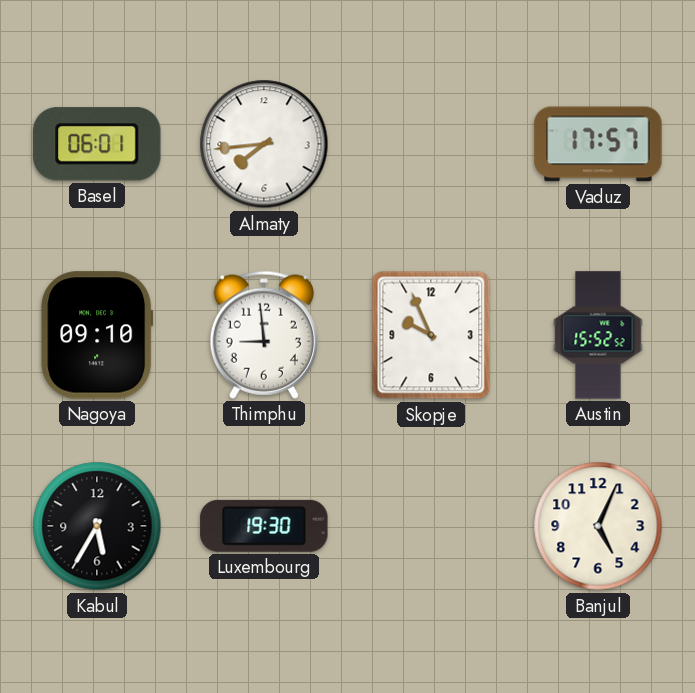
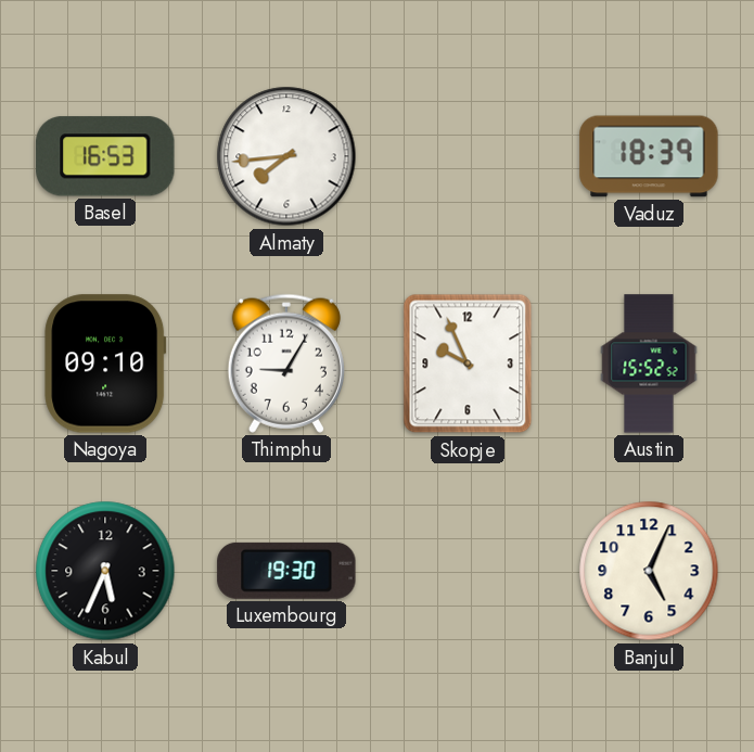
Basel: 06:01 -> 16:53
Vaduz: 17:57 -> 18:39
Thimphu: 8:59 -> 9:05
Kabul: 5:35 -> 5:34
